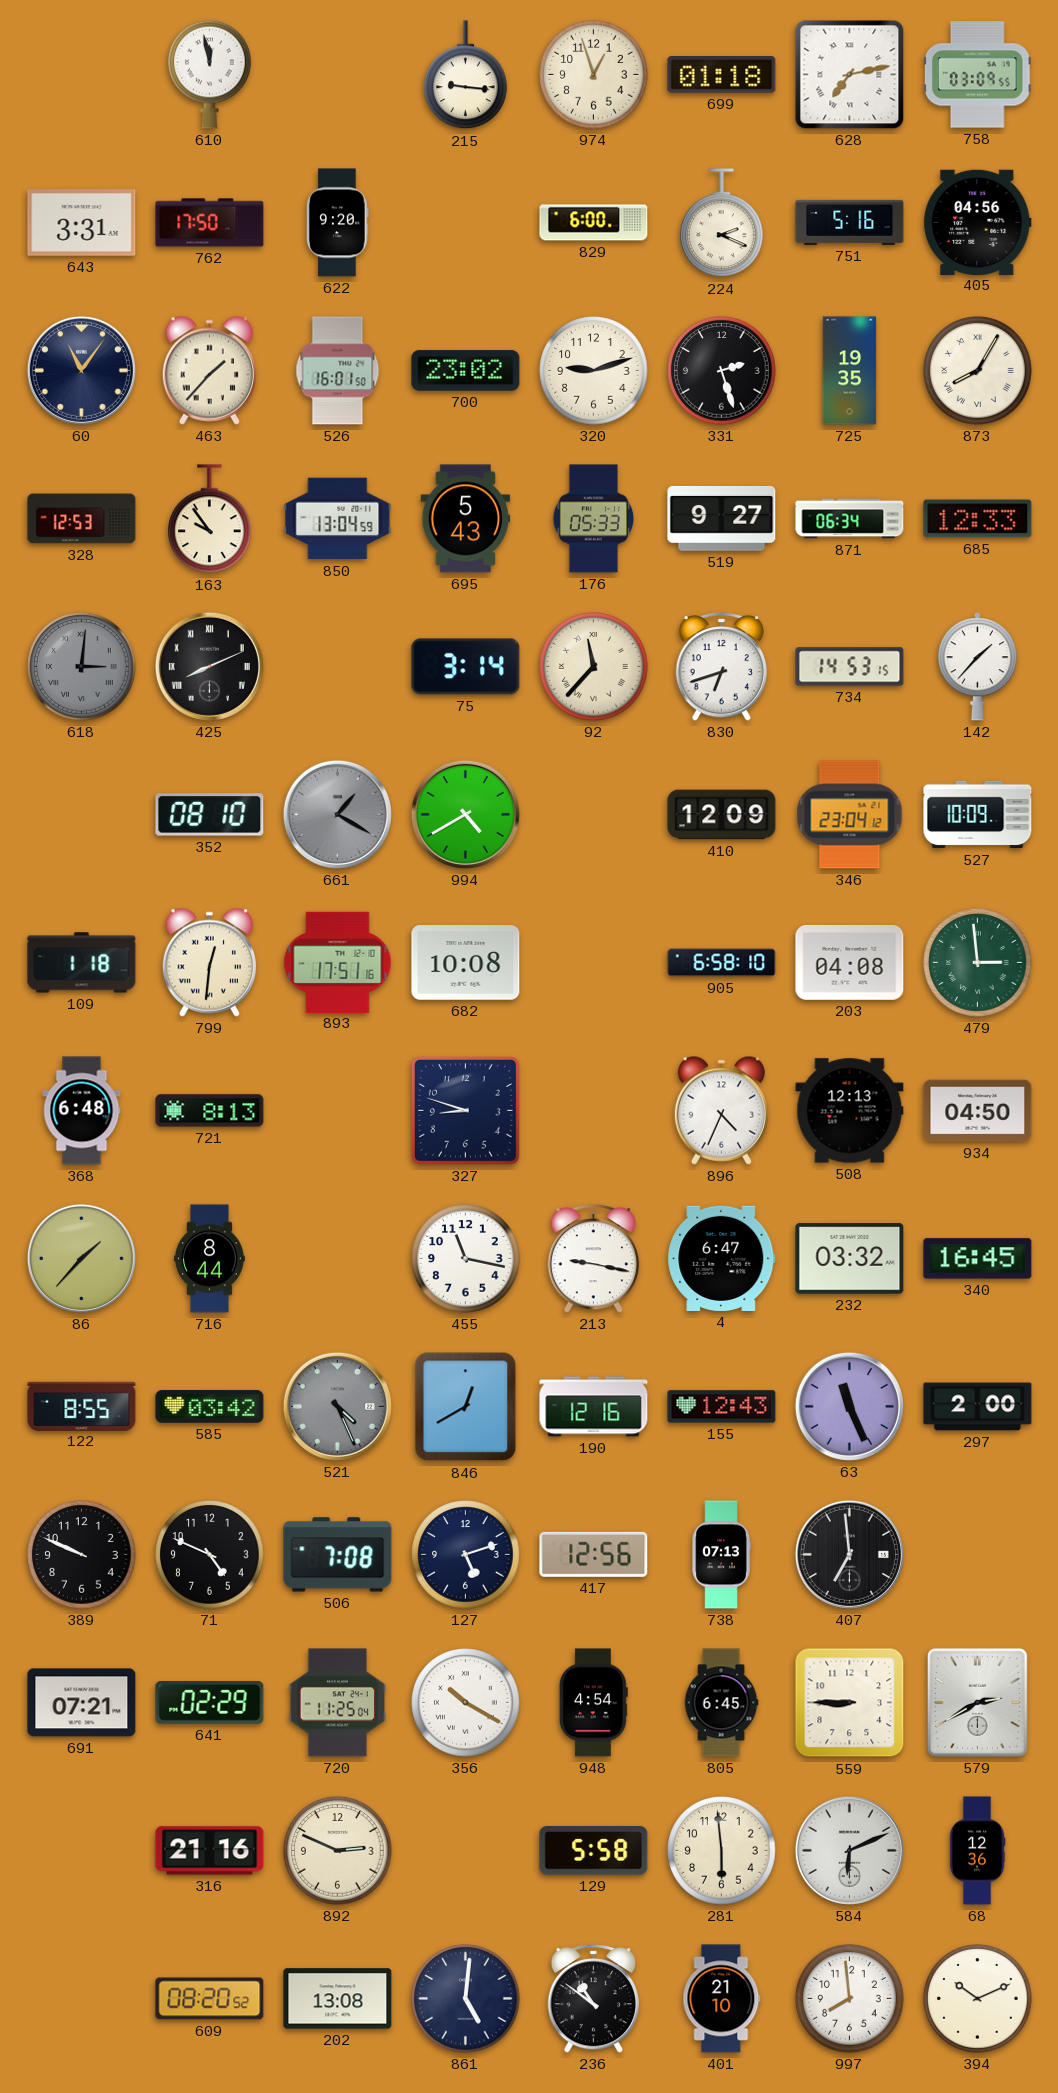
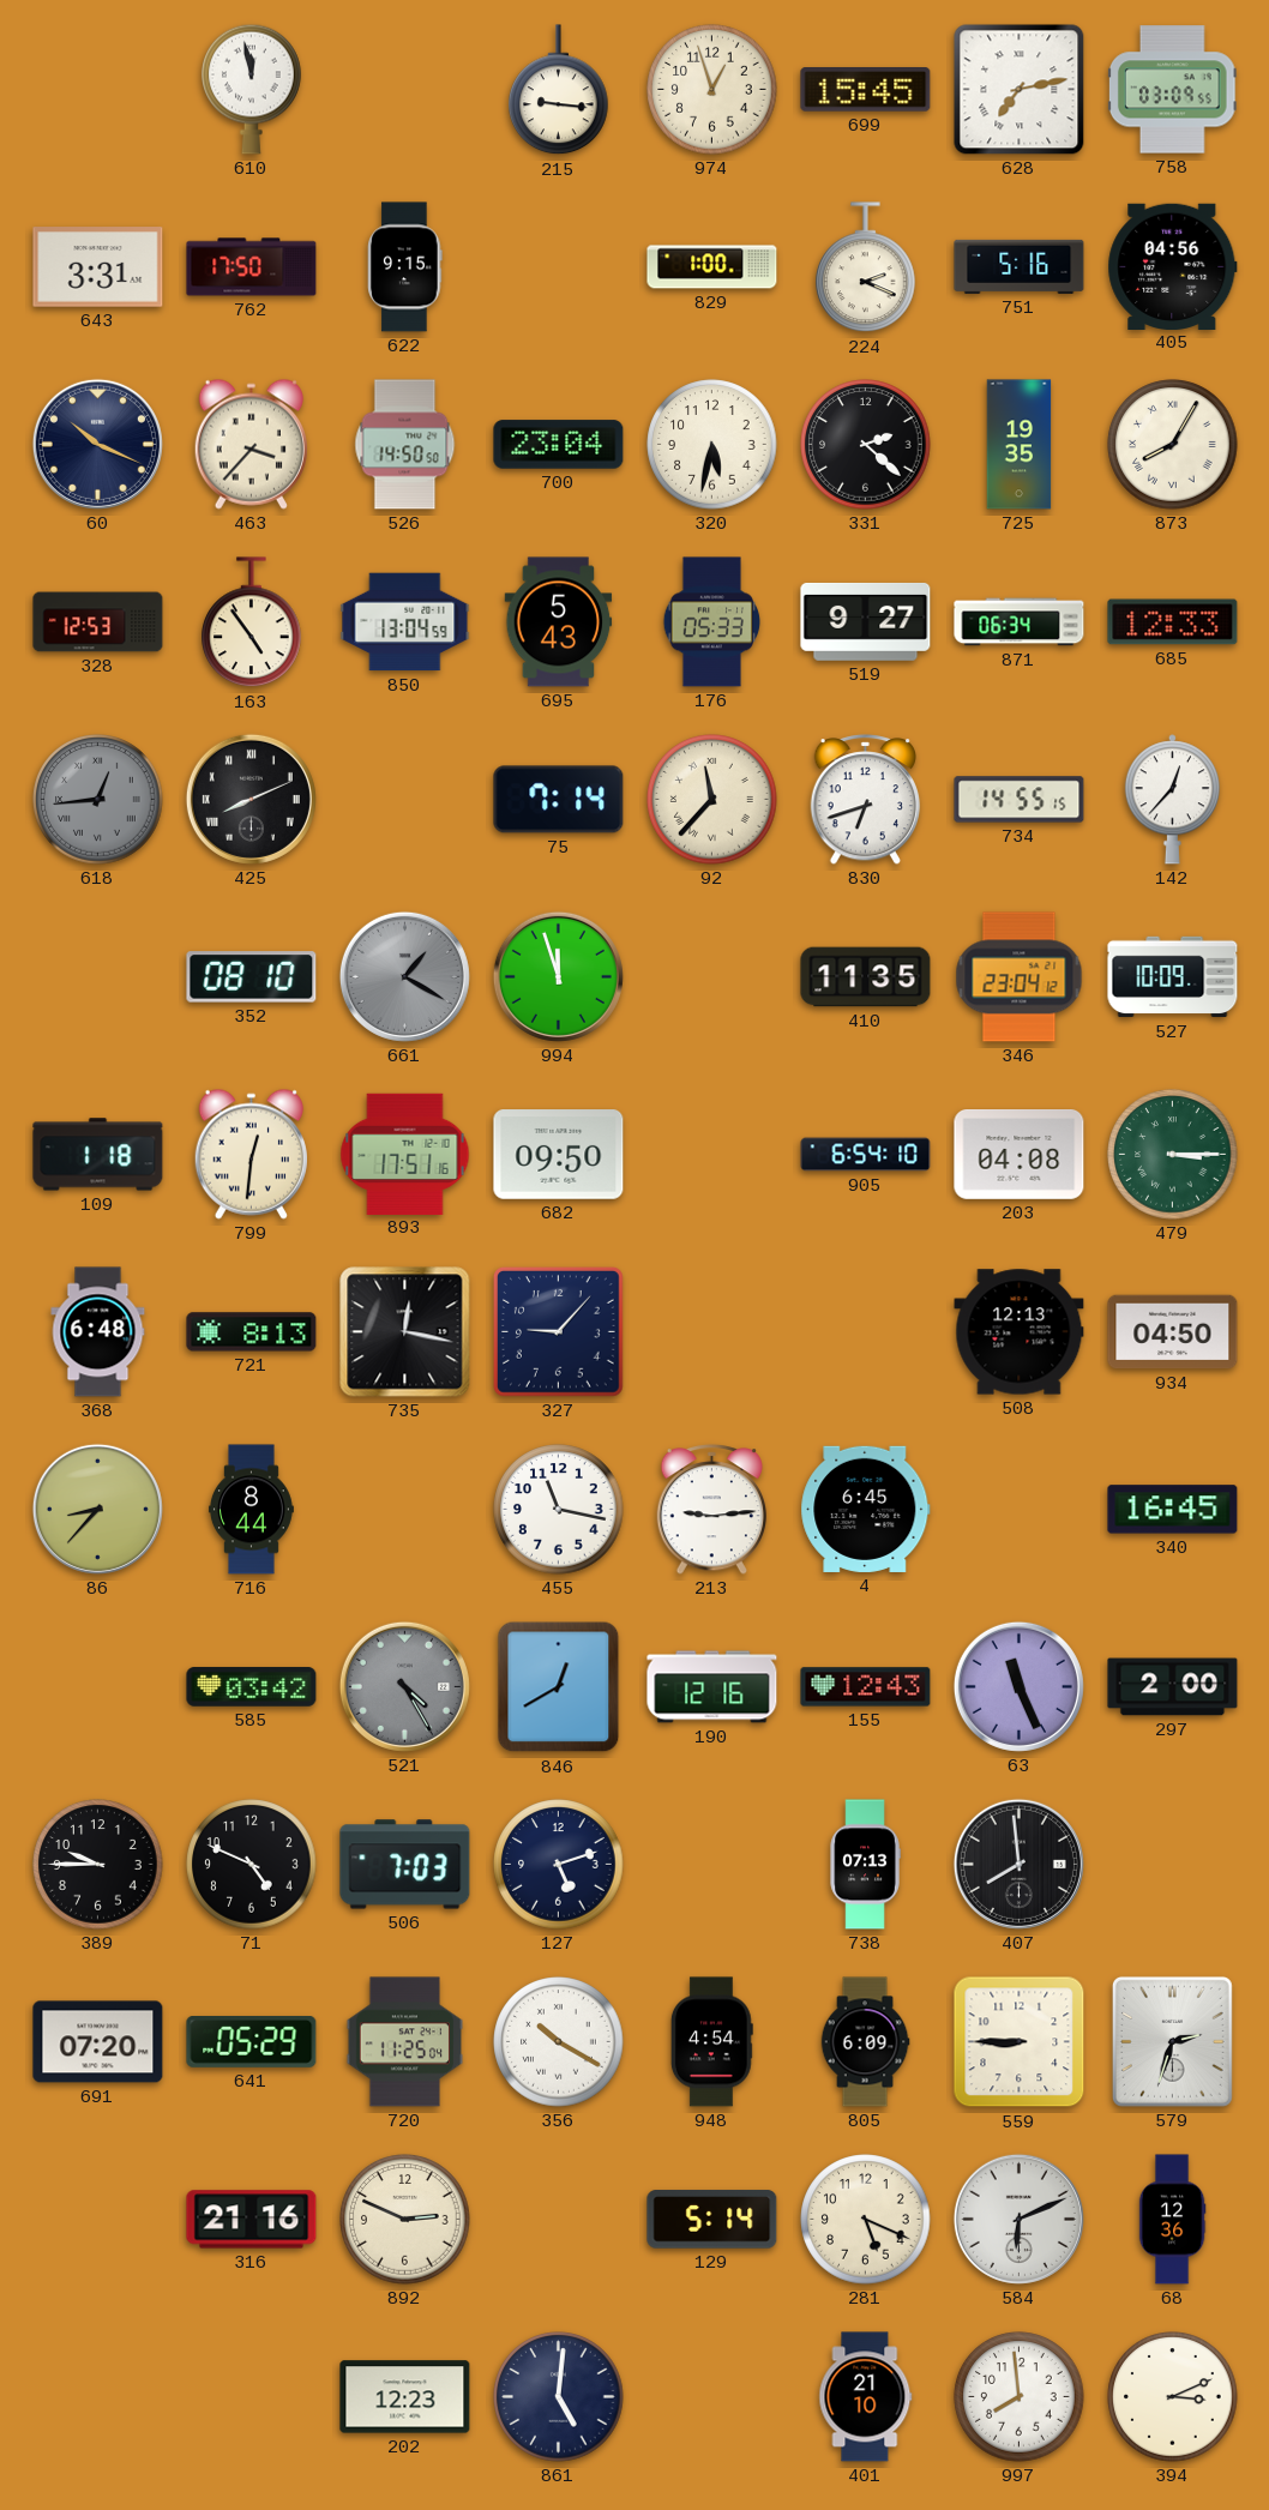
699: 01:18 -> 15:45
622: 9:20 -> 9:15
829: 6:00 -> 1:00
60: 11:06 -> 10:19
463: 1:37 -> 3:37
526: 16:01 -> 14:50
700: 23:02 -> 23:04
320: 9:12 -> 5:32
331: 2:27 -> 2:22
163: 9:54 -> 4:54
618: 3:01 -> 12:44
75: 3:14 -> 7:14
734: 14:53 -> 14:55
142: 1:37 -> 12:37
994: 4:40 -> 11:57
410: 12:09 -> 11:35
682: 10:08 -> 09:50
905: 6:58 -> 6:54
479: 2:59 -> 3:15
735: none -> 12:17
327: 8:48 -> 9:07
896: 4:34 -> none
86: 1:37 -> 8:37
213: 9:17 -> 9:14
4: 6:47 -> 6:45
232: 03:32 -> none
122: 8:55 -> none
521: 4:26 -> 4:25
389: 9:49 -> 9:45
506: 7:08 -> 7:03
417: 12:56 -> none
407: 6:59 -> 7:59
691: 07:21 -> 07:20
641: 02:29 -> 05:29
805: 6:45 -> 6:09
579: 2:40 -> 2:33
129: 5:58 -> 5:14
281: 5:59 -> 5:19
609: 08:20 -> none
202: 13:08 -> 12:23
236: 10:51 -> none
394: 10:11 -> 3:11
